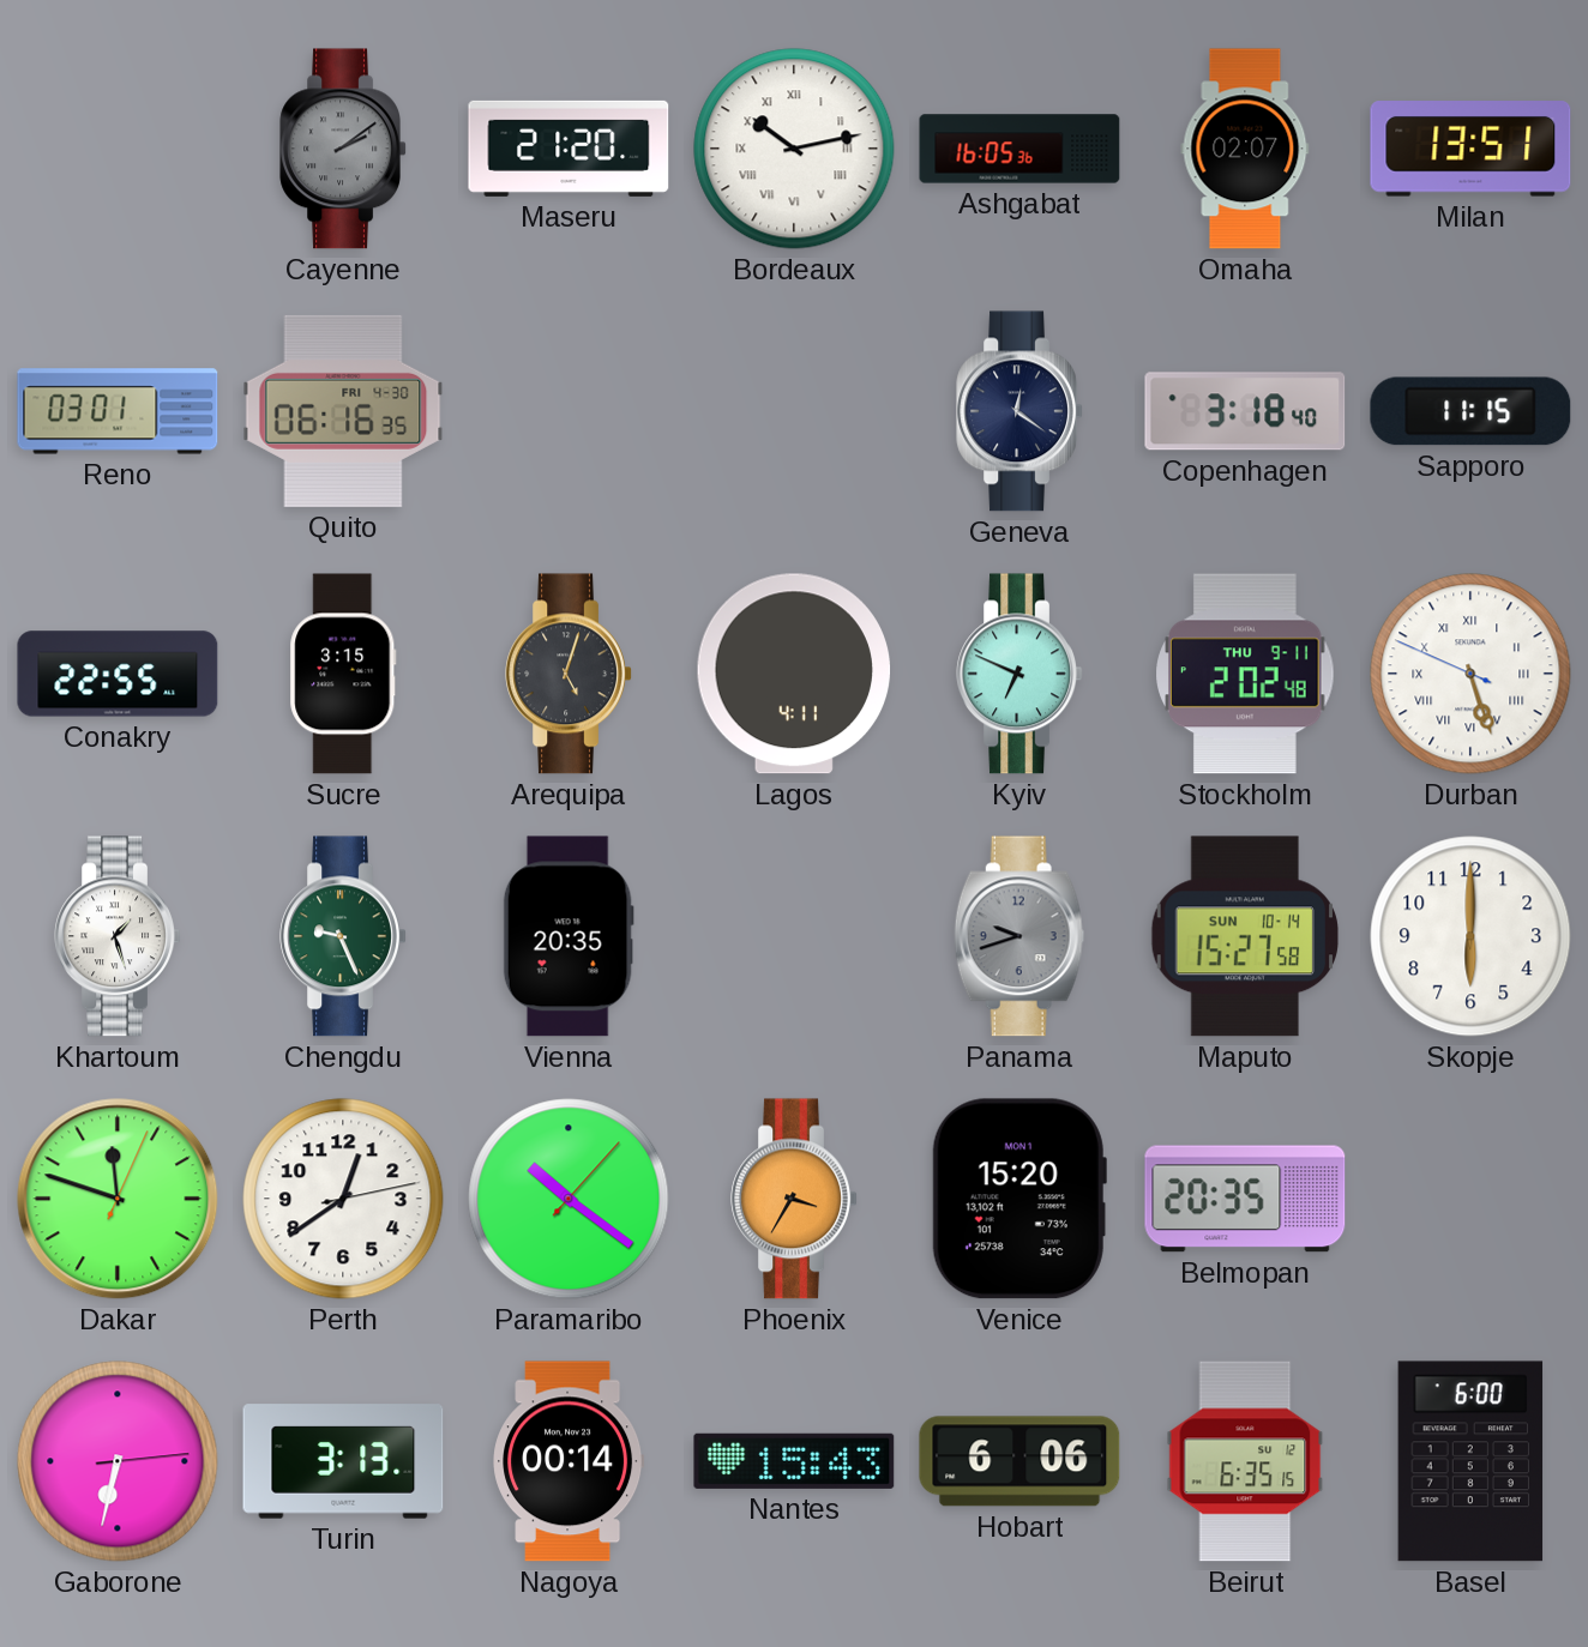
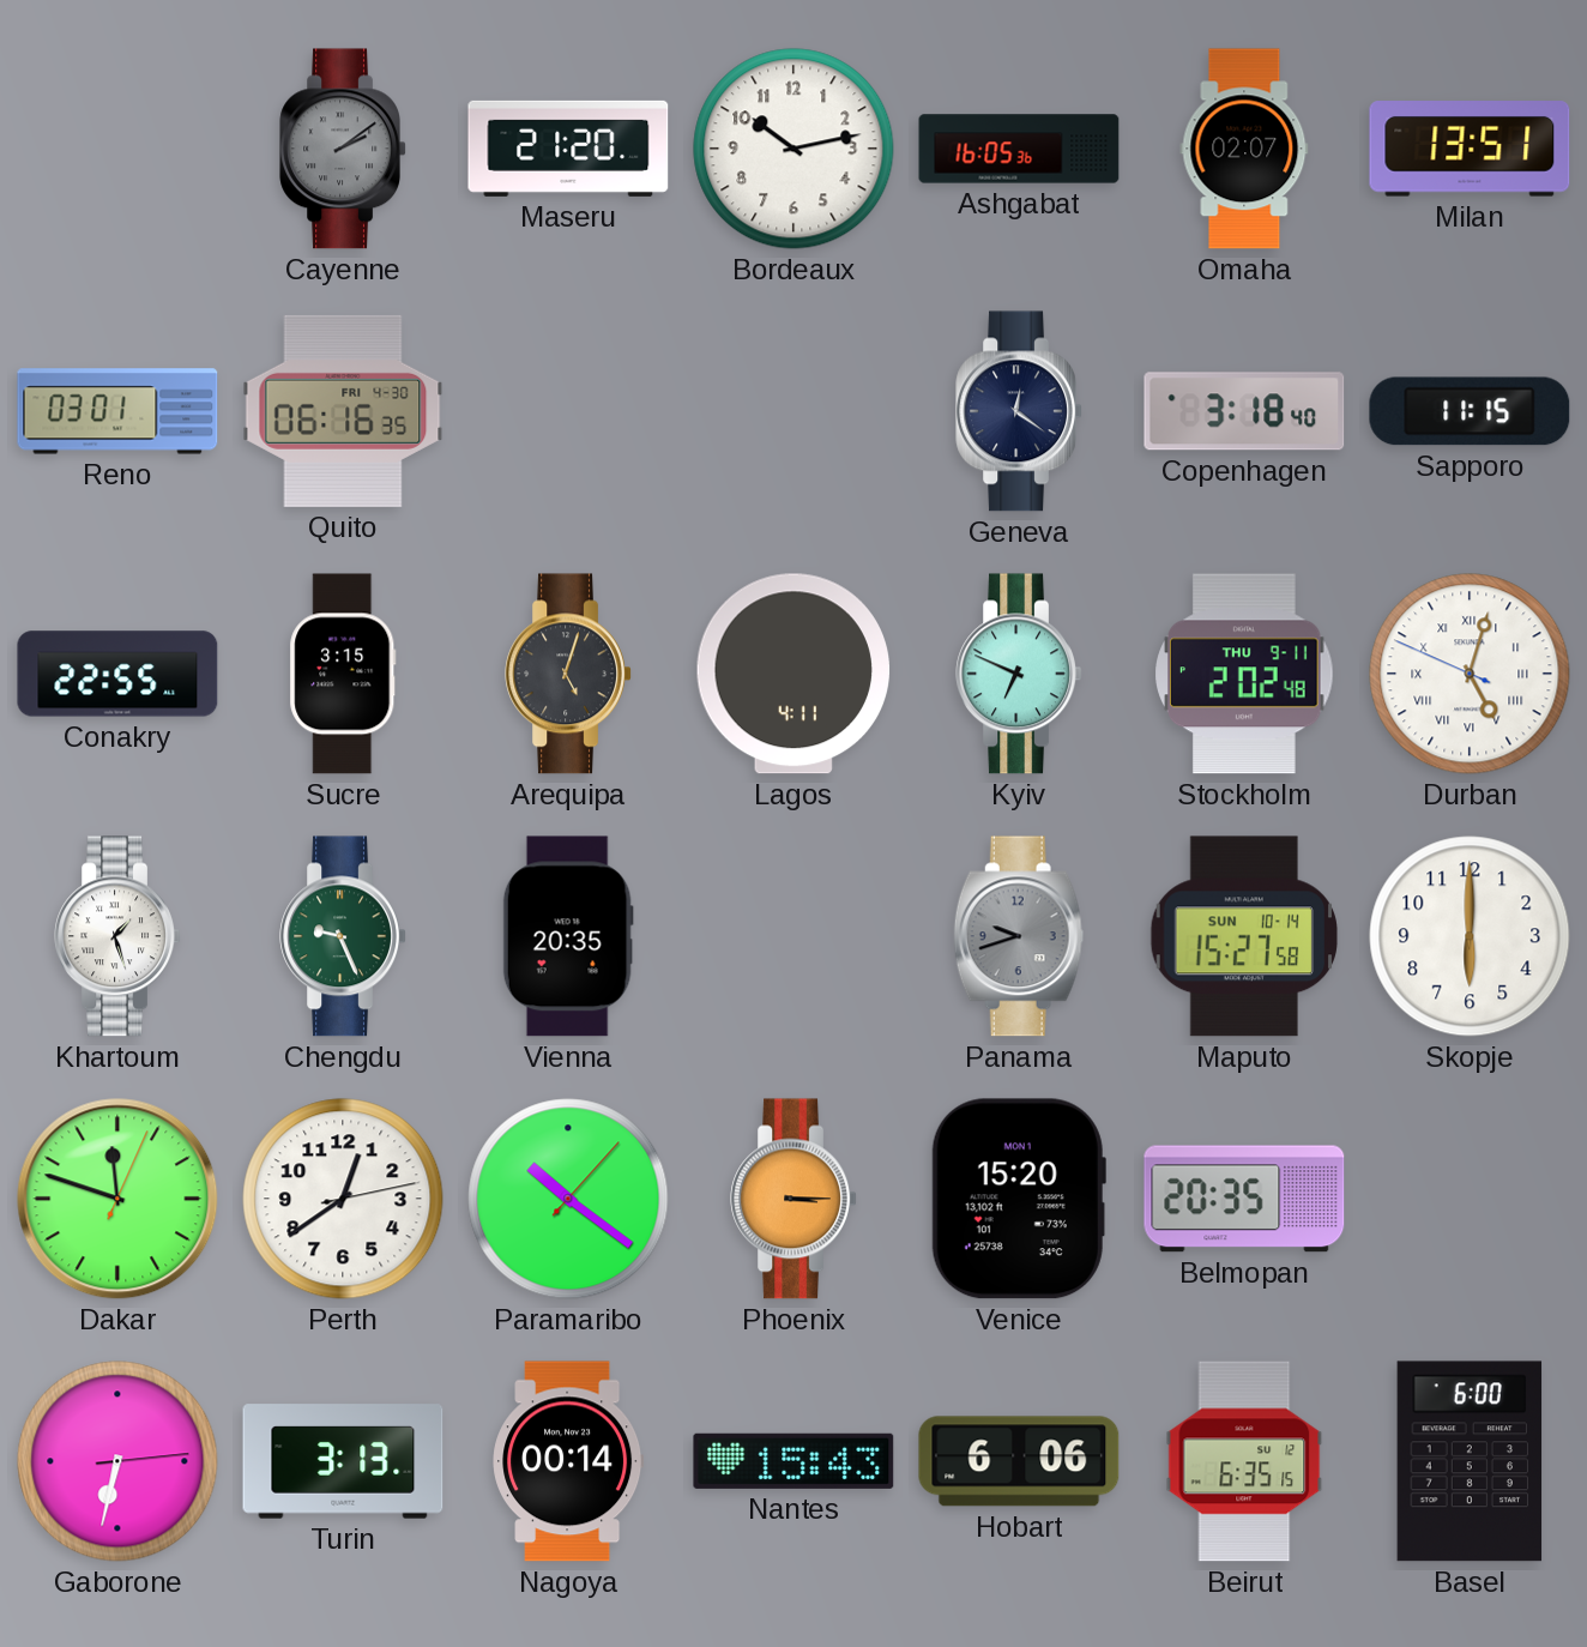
Bordeaux numerals: Roman -> Arabic
Durban: 5:26 -> 5:02
Phoenix: 3:35 -> 3:15
